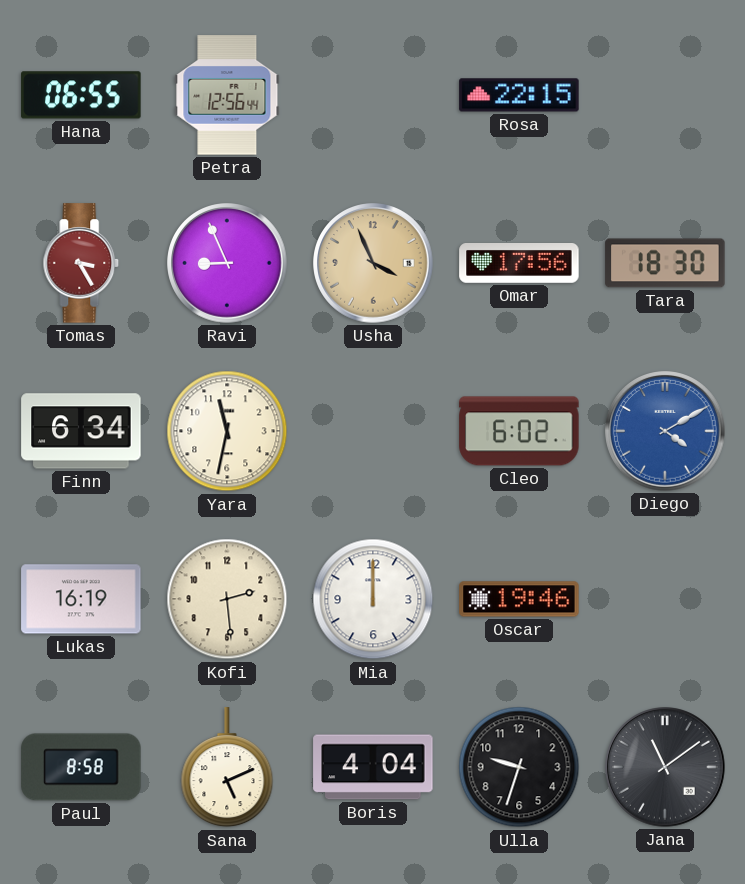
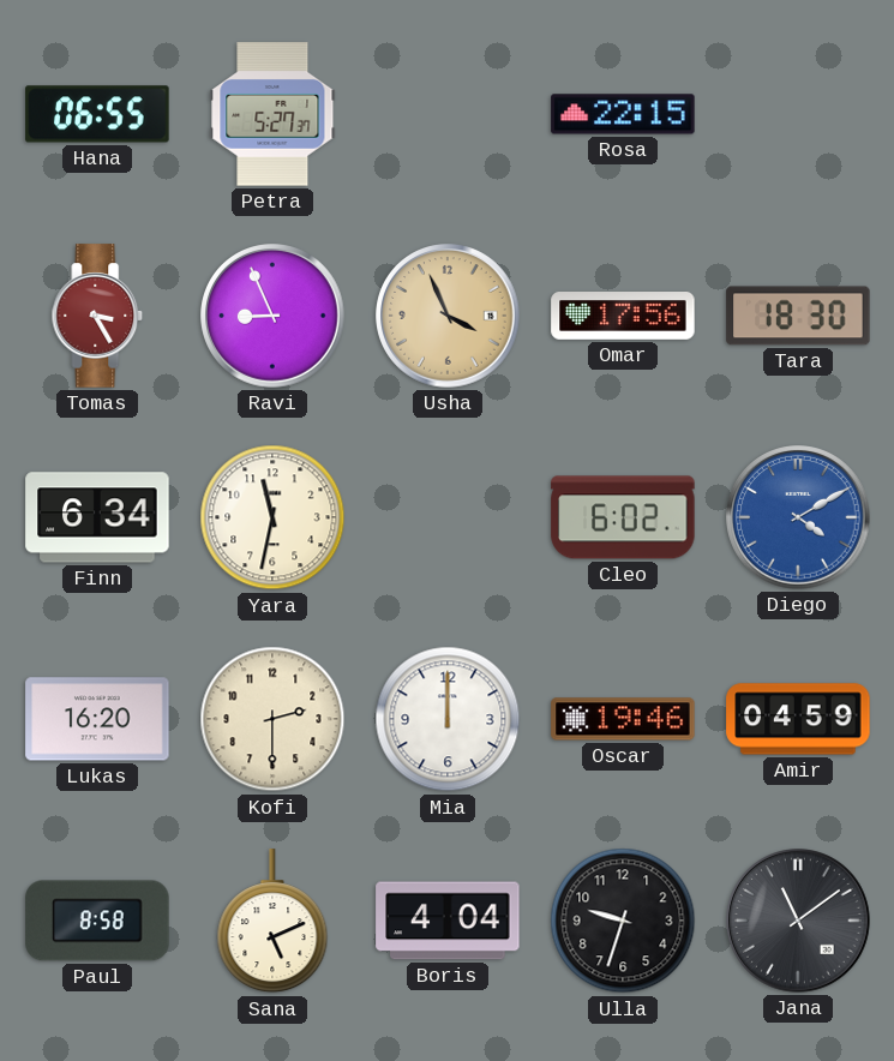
Petra: 12:56 -> 5:27
Lukas: 16:19 -> 16:20
Kofi: 2:29 -> 2:30
Amir: none -> 04:59
